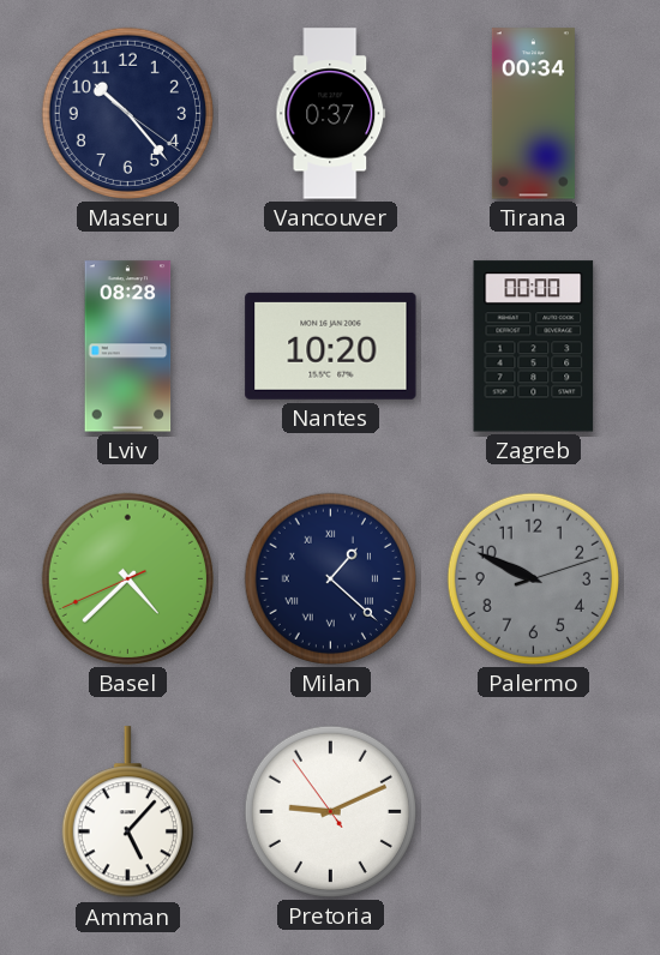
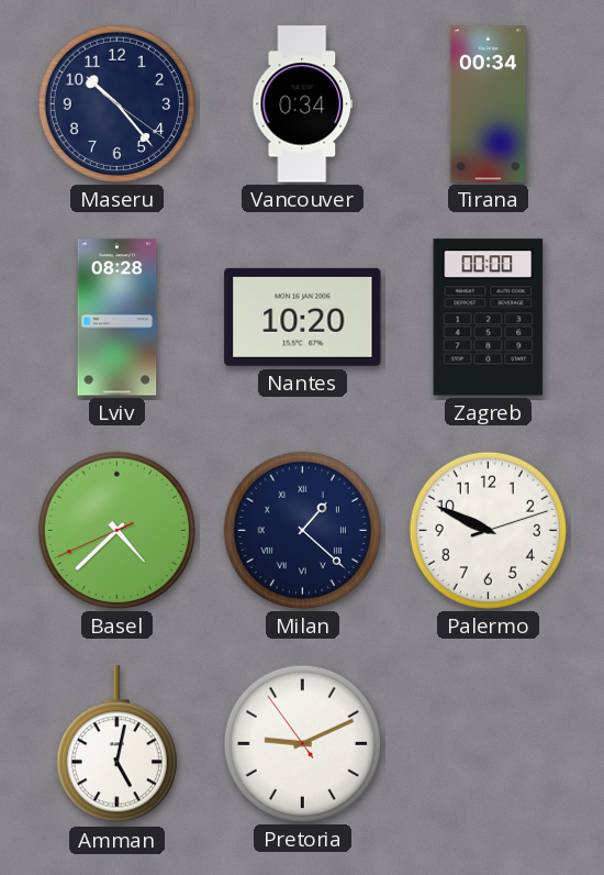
Vancouver: 0:37 -> 0:34
Palermo dial: grey -> white
Amman: 5:07 -> 5:02
